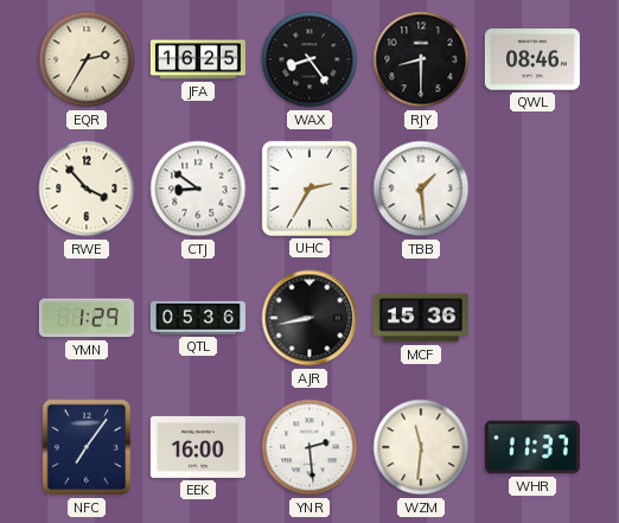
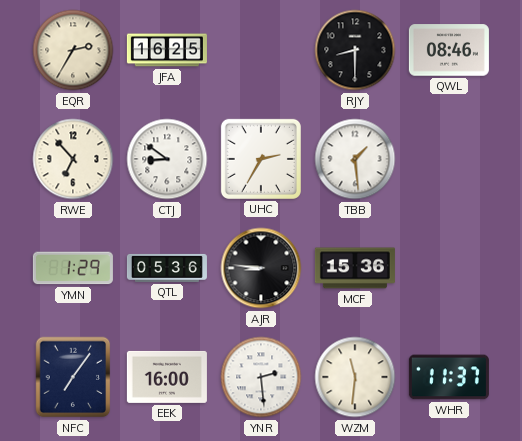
WAX: 8:24 -> none
RWE: 3:53 -> 6:53
AJR: 8:43 -> 8:46
